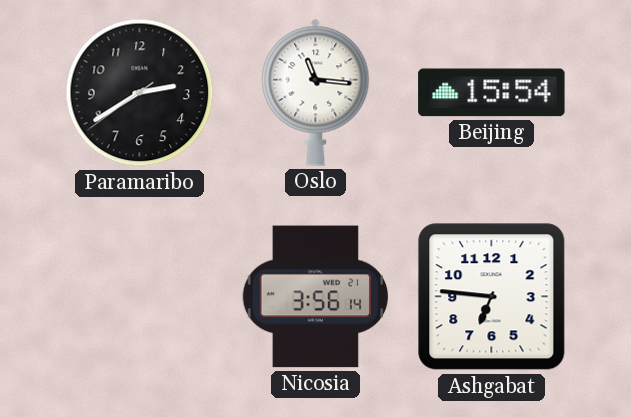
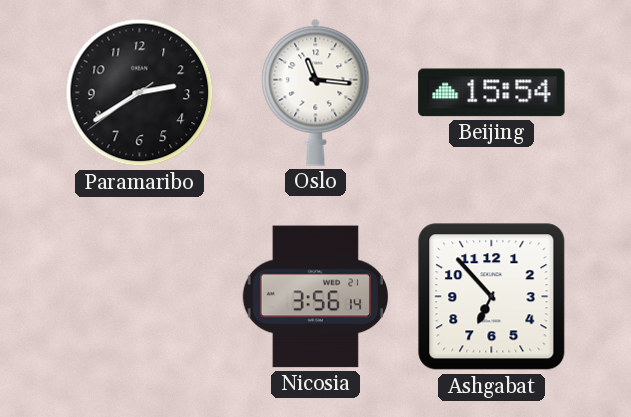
Ashgabat: 6:46 -> 6:53
